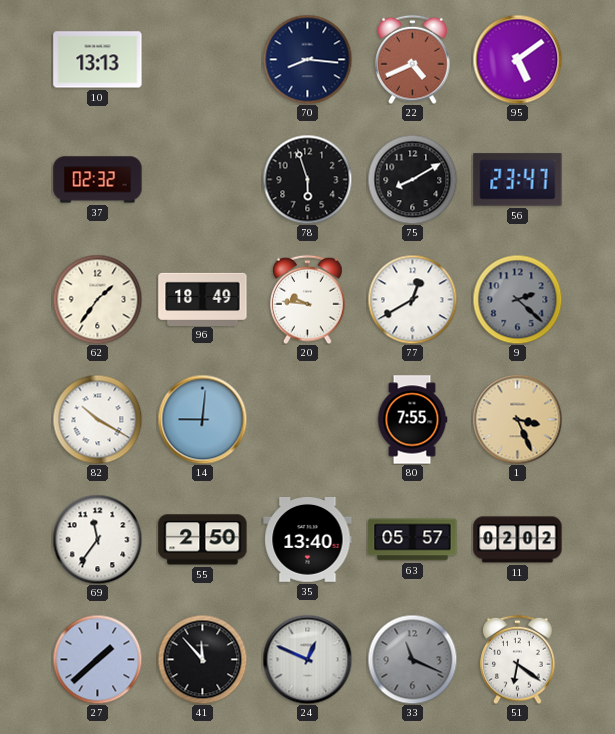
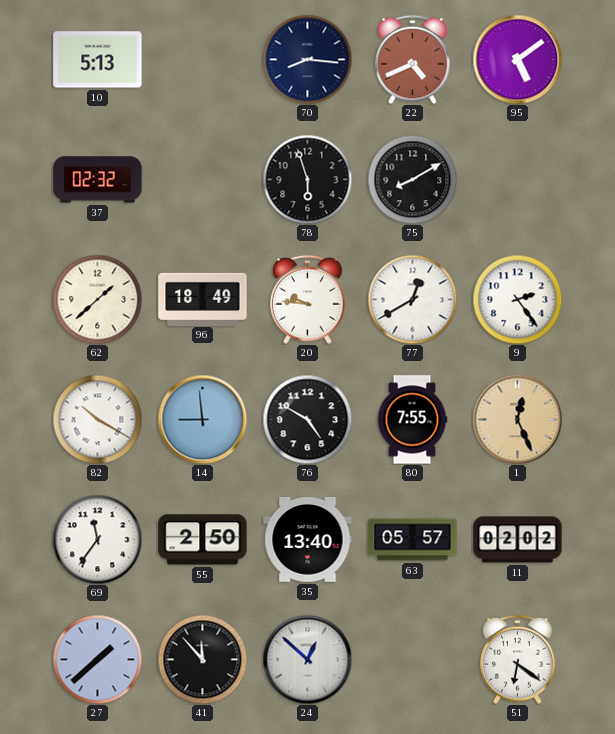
10: 13:13 -> 5:13
56: 23:47 -> none
62: 1:36 -> 1:38
9: 2:22 -> 2:24
9 dial: grey -> white
14: 9:01 -> 8:59
76: none -> 4:50
1: 3:26 -> 12:26
24: 12:49 -> 12:52
33: 11:19 -> none
